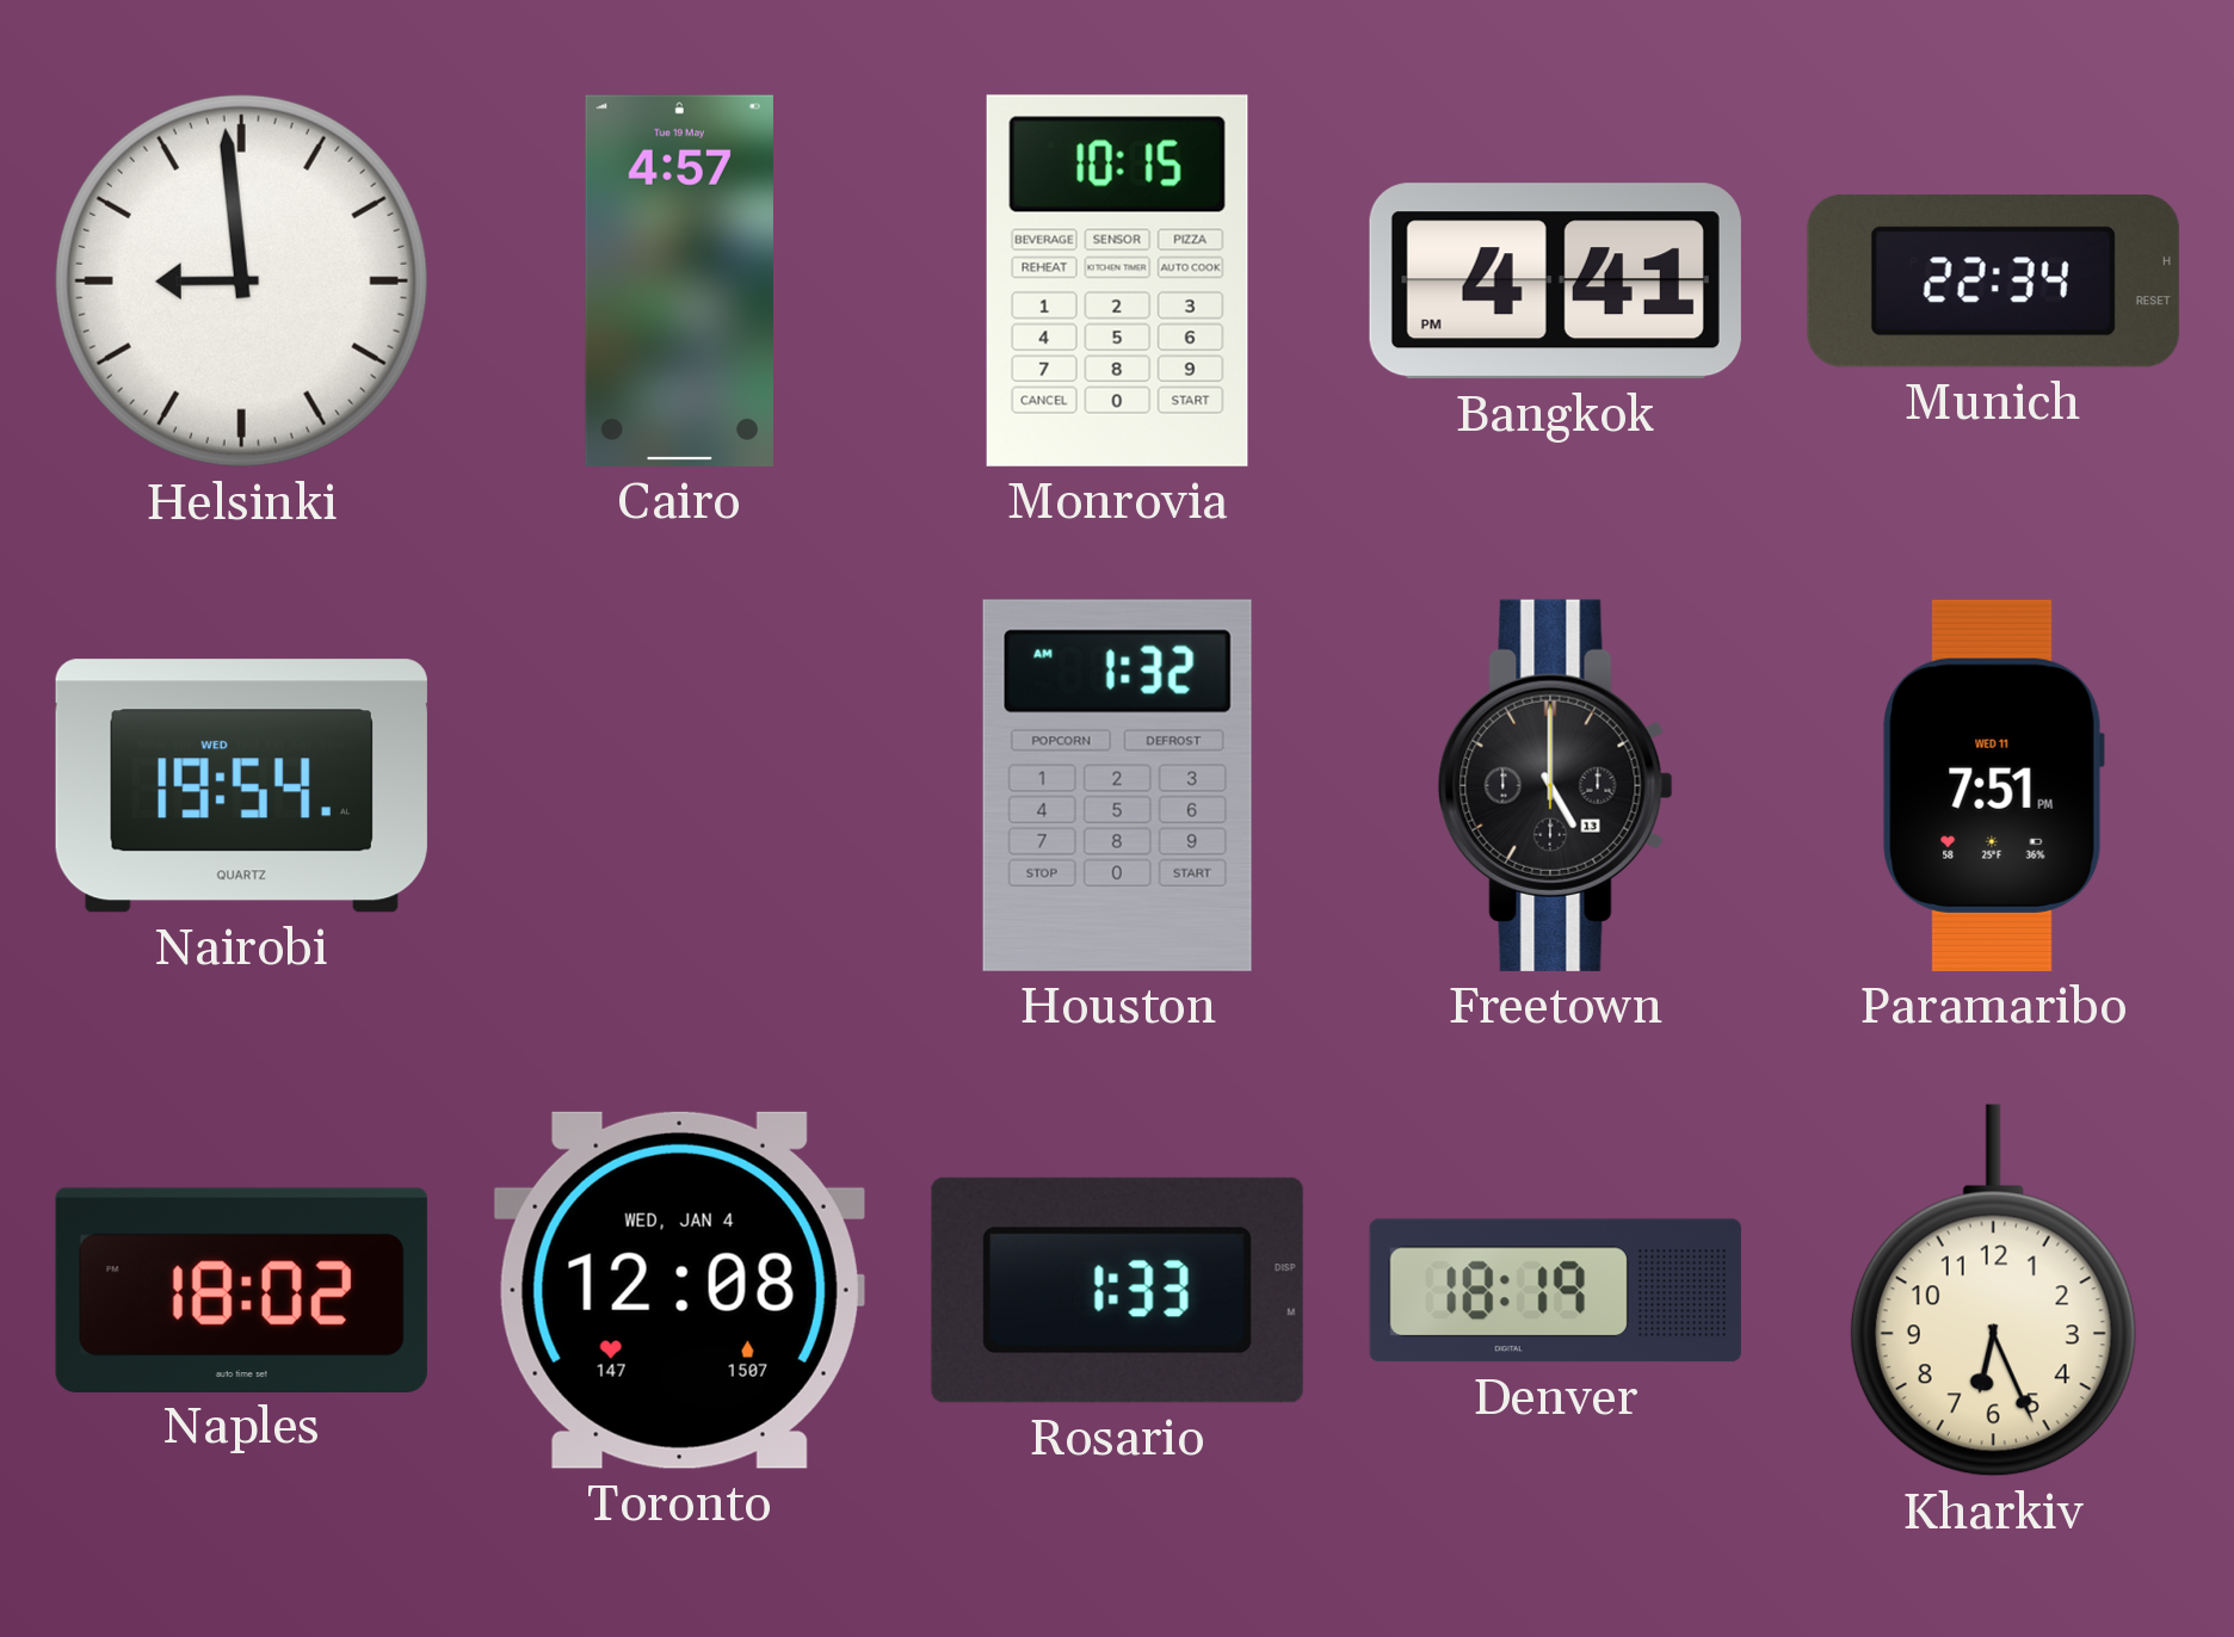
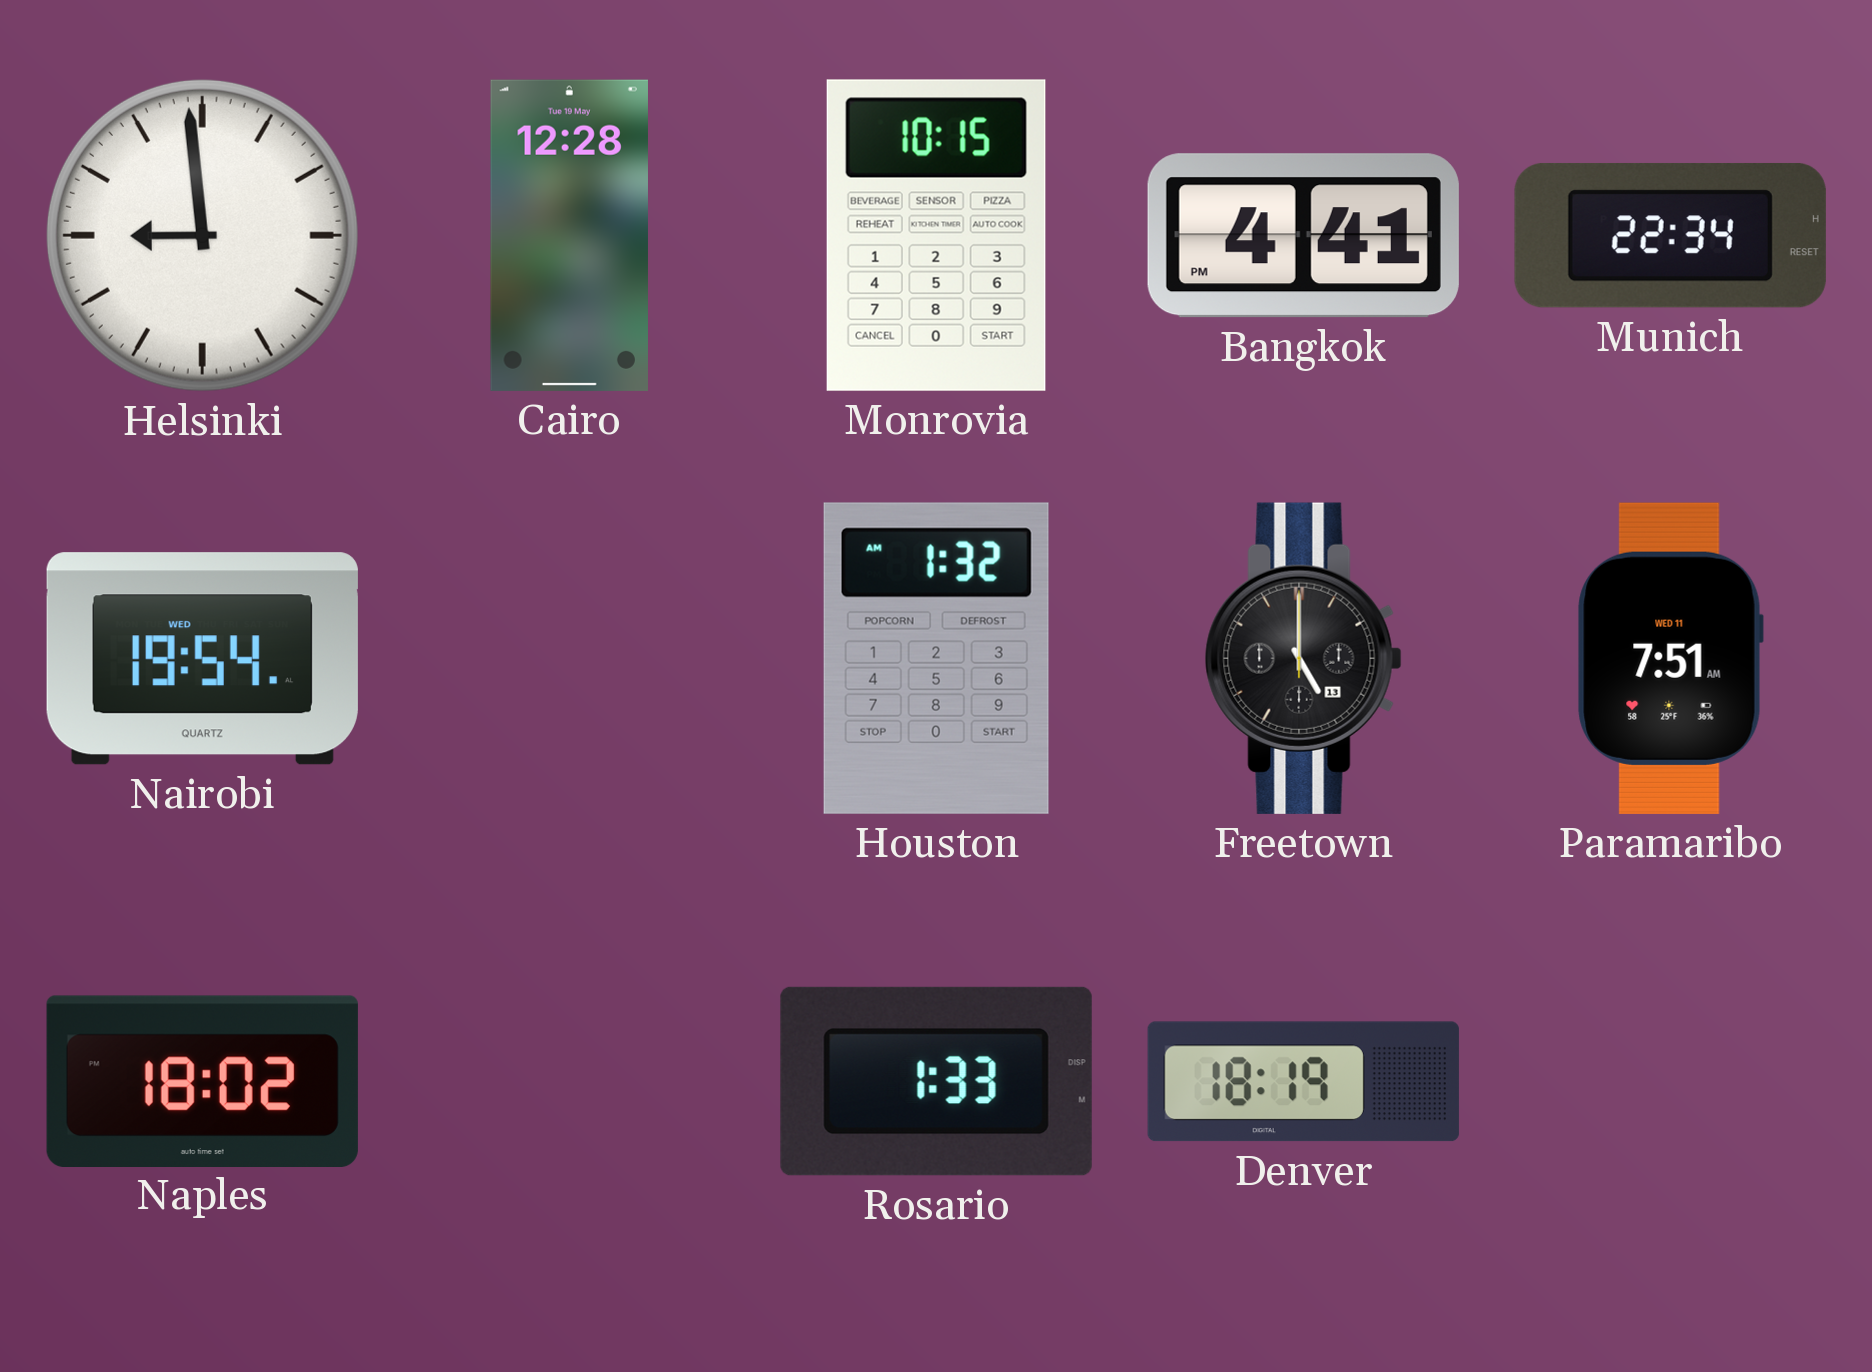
Cairo: 4:57 -> 12:28
Paramaribo: 7:51 PM -> 7:51 AM
Toronto: 12:08 -> none
Kharkiv: 6:26 -> none
